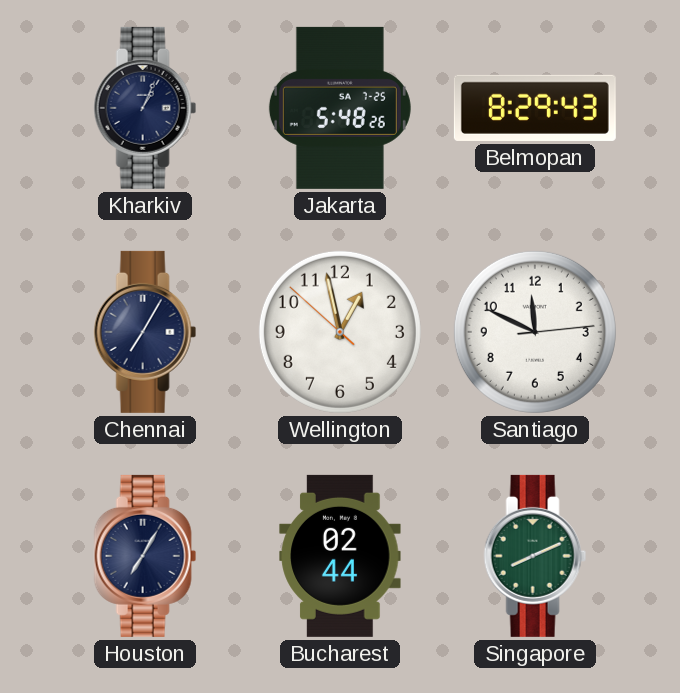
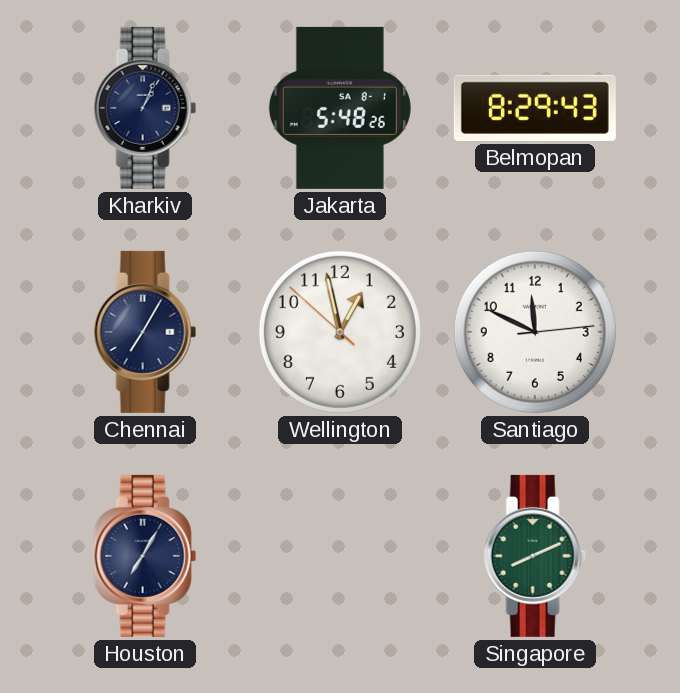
Jakarta date: SA 7-25 -> SA 8-1
Bucharest: 02:44 -> none
